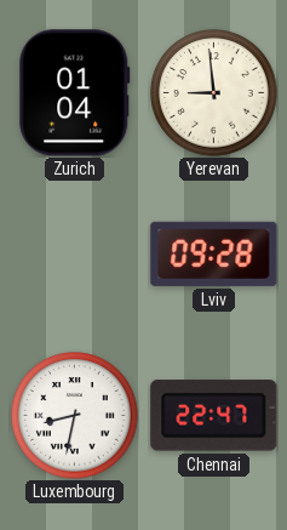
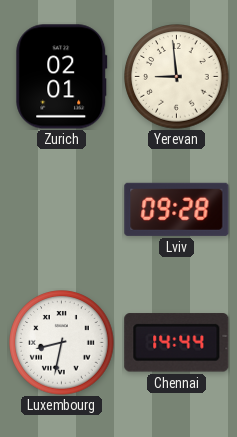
Zurich: 01:04 -> 02:01
Chennai: 22:47 -> 14:44
